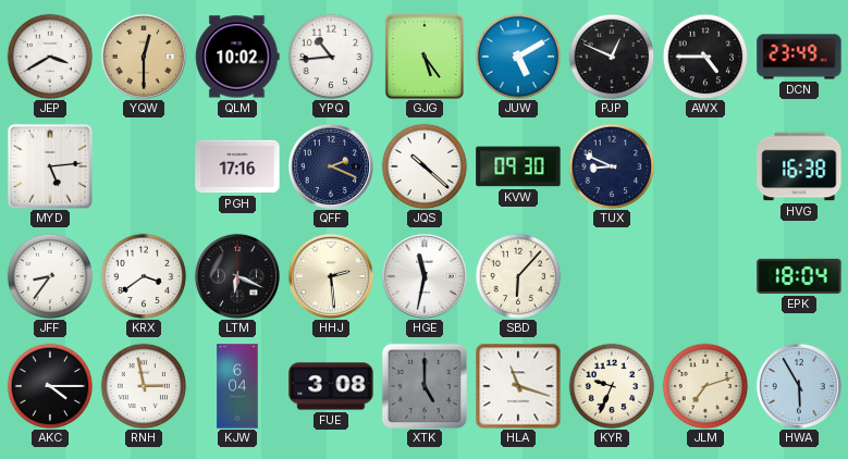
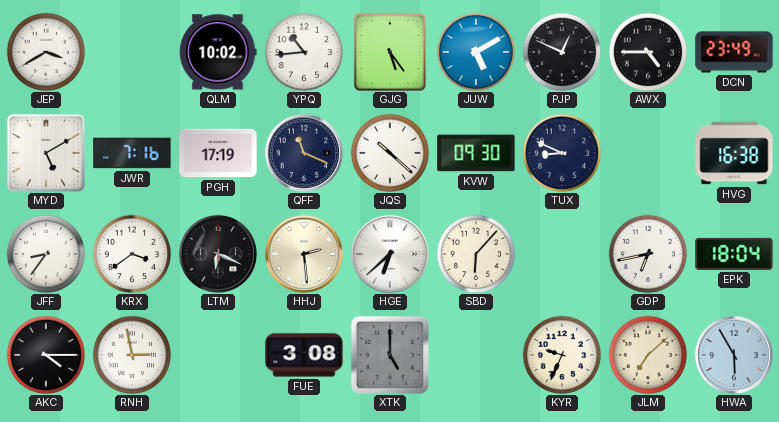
YQW: 12:30 -> none
MYD: 5:14 -> 5:10
JWR: none -> 7:16
PGH: 17:16 -> 17:19
QFF: 2:19 -> 11:19
HGE: 11:32 -> 6:38
GDP: none -> 6:43
KJW: 6:04 -> none
HLA: 11:18 -> none
JLM: 7:12 -> 7:08
